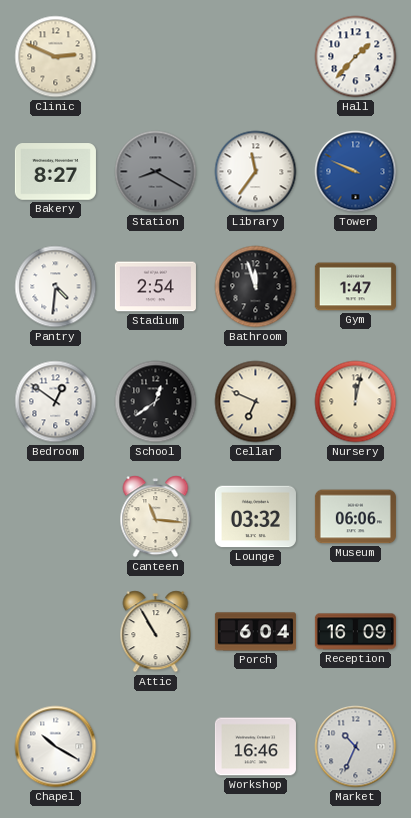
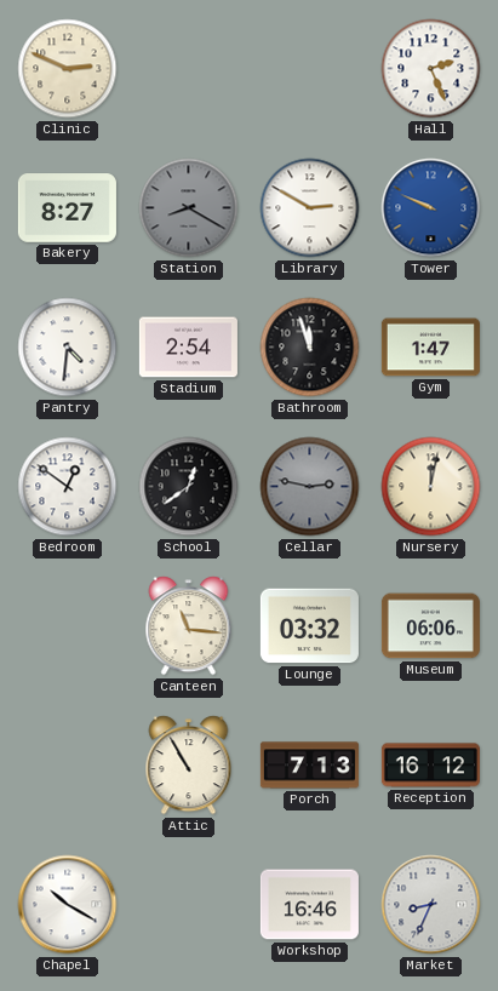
Hall: 1:37 -> 2:26
Library: 11:36 -> 2:50
Cellar: 6:49 -> 2:47
Cellar dial: cream -> grey
Porch: 6:04 -> 7:13
Reception: 16:09 -> 16:12
Market: 10:34 -> 8:34
